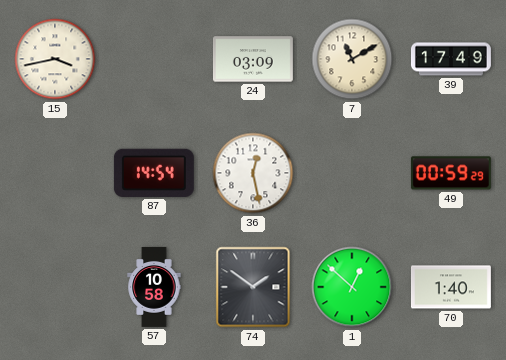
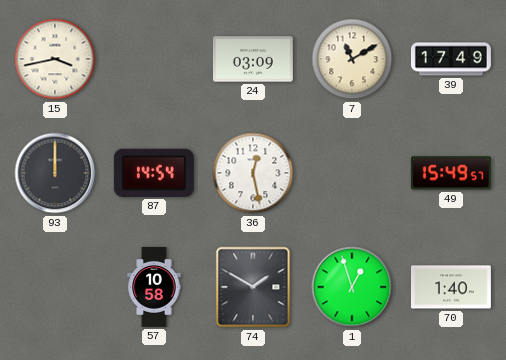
93: none -> 12:00
49: 00:59 -> 15:49
74: 1:51 -> 1:50
1: 12:52 -> 12:57
